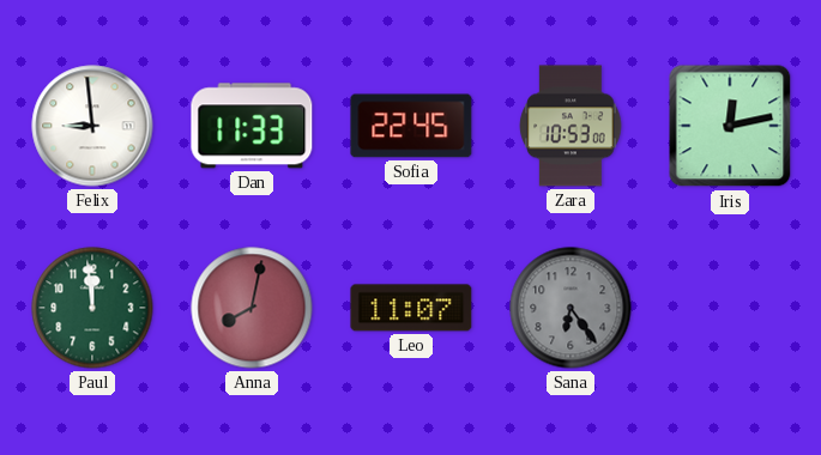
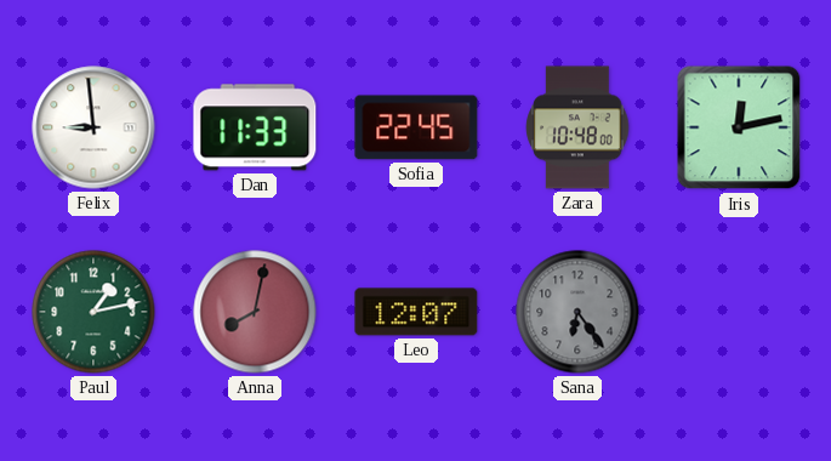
Zara: 10:53 -> 10:48
Paul: 11:59 -> 1:13
Leo: 11:07 -> 12:07
